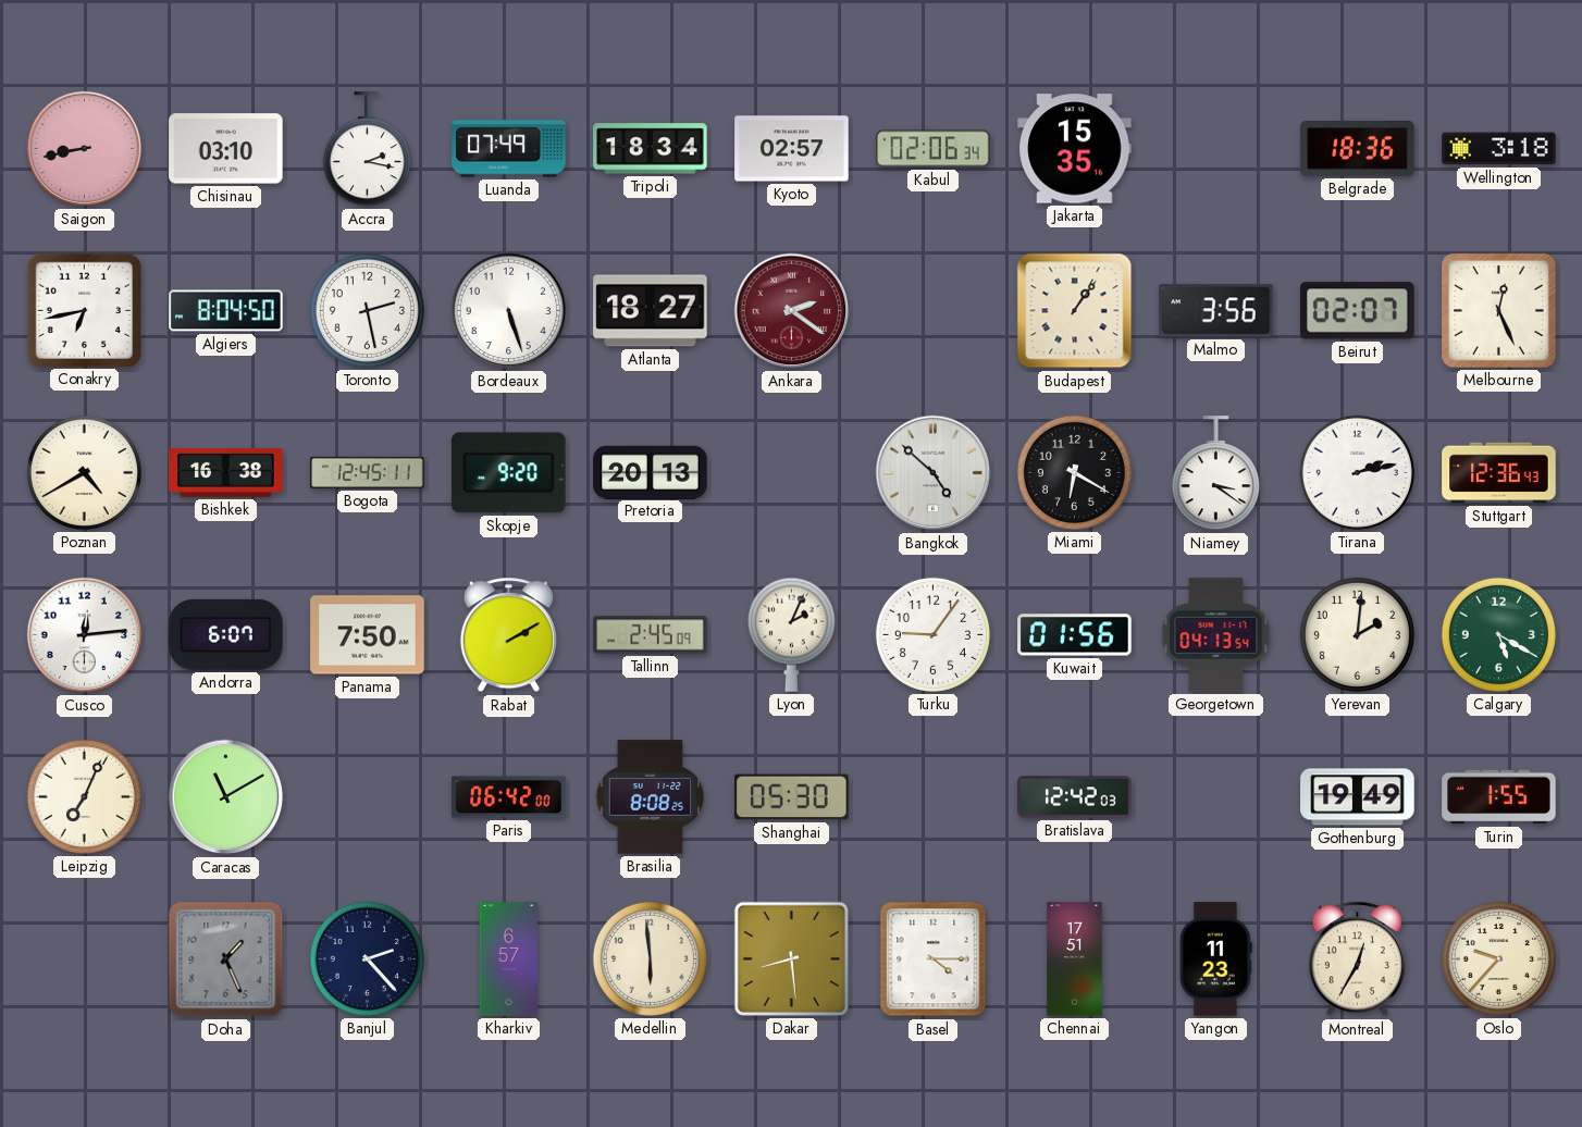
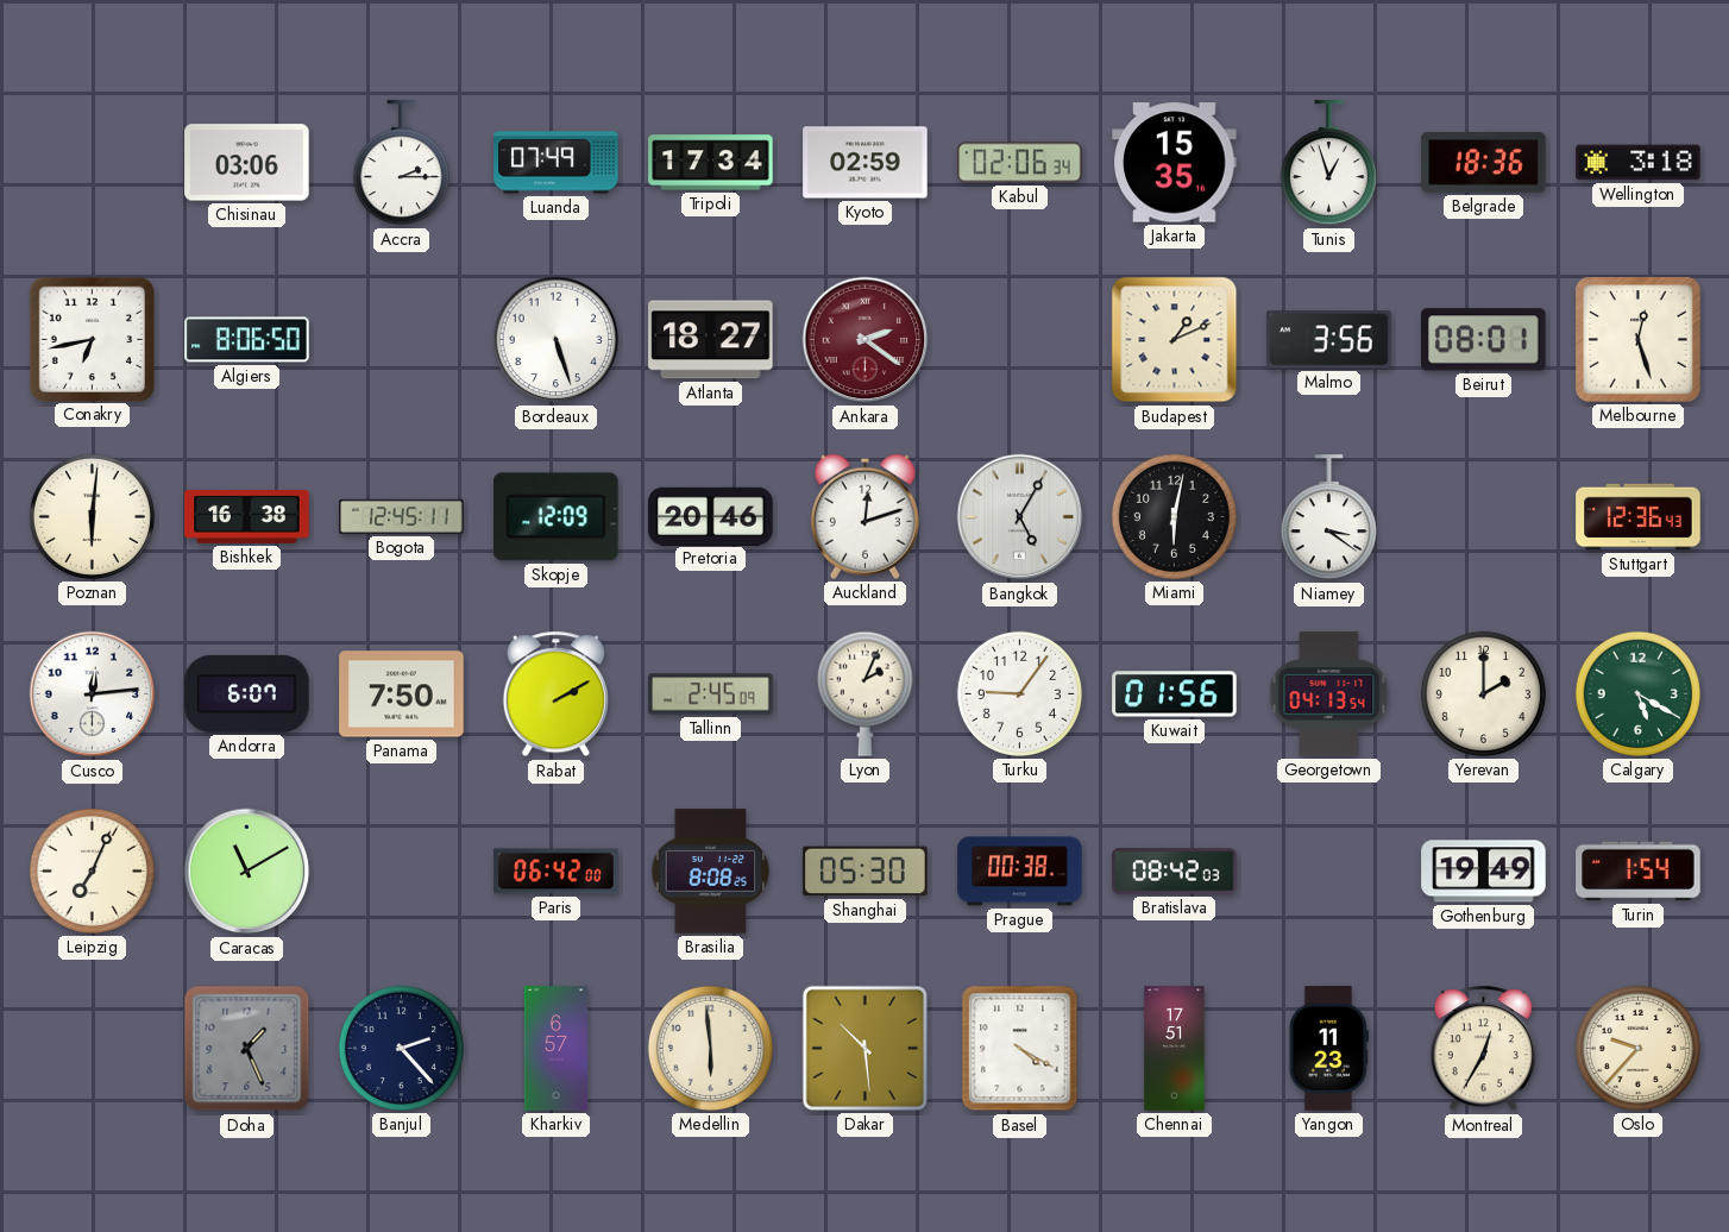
Saigon: 8:43 -> none
Chisinau: 03:10 -> 03:06
Accra: 2:17 -> 2:15
Tripoli: 18:34 -> 17:34
Kyoto: 02:57 -> 02:59
Tunis: none -> 12:57
Algiers: 8:04 -> 8:06
Toronto: 2:28 -> none
Budapest: 1:06 -> 1:11
Beirut: 02:07 -> 08:01
Melbourne: 12:26 -> 12:27
Poznan: 4:40 -> 6:01
Skopje: 9:20 -> 12:09
Pretoria: 20:13 -> 20:46
Auckland: none -> 12:12
Bangkok: 4:52 -> 5:05
Miami: 6:20 -> 6:02
Tirana: 2:13 -> none
Yerevan: 2:01 -> 2:00
Prague: none -> 00:38
Bratislava: 12:42 -> 08:42
Turin: 1:55 -> 1:54
Dakar: 8:29 -> 10:29
Basel: 4:15 -> 4:20
